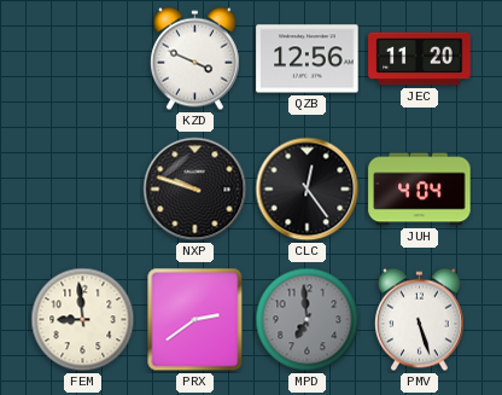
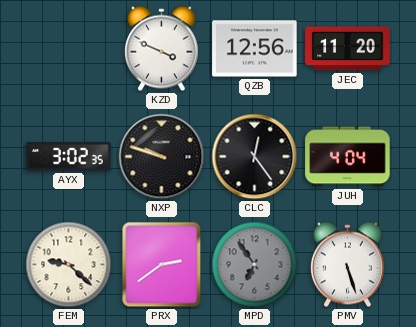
AYX: none -> 3:02
FEM: 8:59 -> 9:22
MPD: 6:59 -> 6:54
